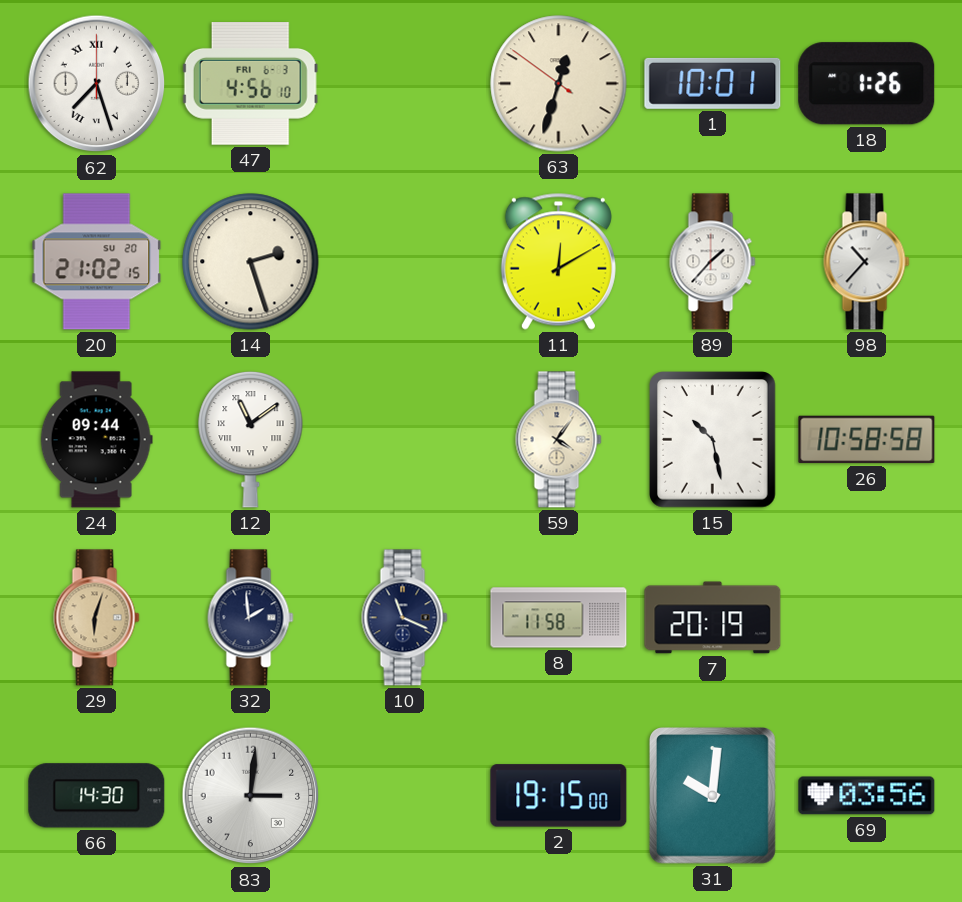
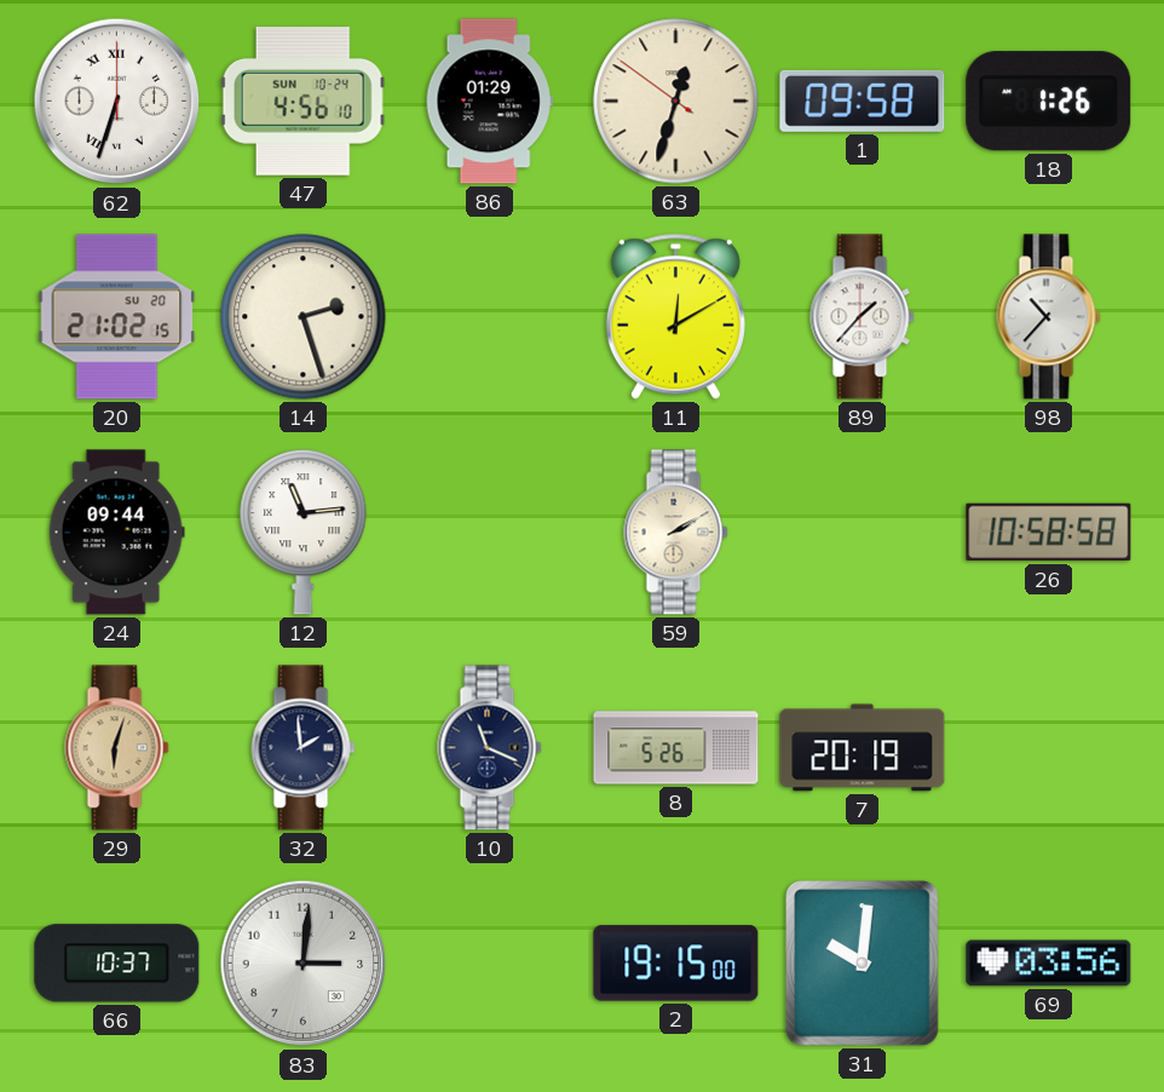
62: 7:27 -> 6:33
47 date: FRI 6-3 -> SUN 10-24
86: none -> 01:29
1: 10:01 -> 09:58
12: 11:09 -> 11:14
59: 4:06 -> 2:10
15: 10:28 -> none
8: 11:58 -> 5:26
66: 14:30 -> 10:37
